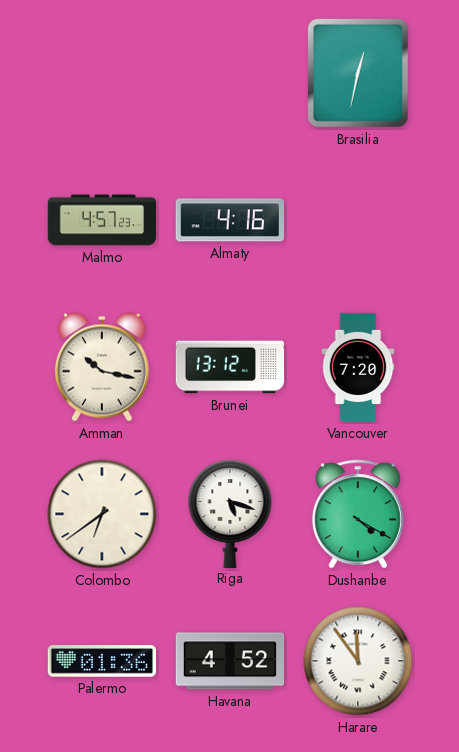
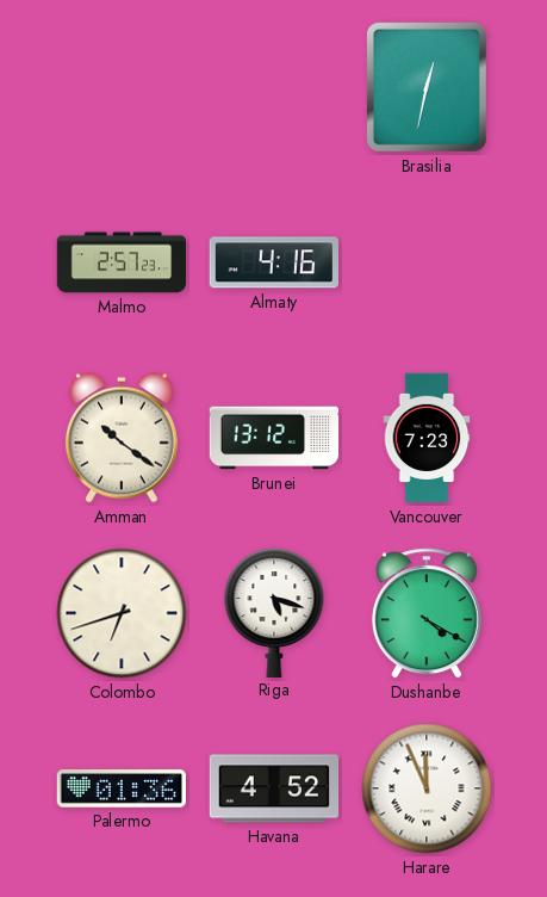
Malmo: 4:57 -> 2:57
Amman: 10:17 -> 10:21
Vancouver: 7:20 -> 7:23
Colombo: 6:39 -> 6:42
Harare: 11:54 -> 11:56
